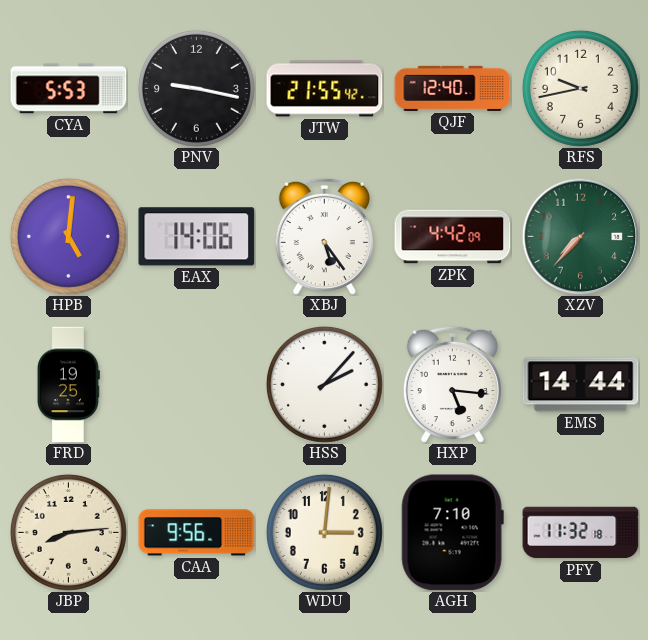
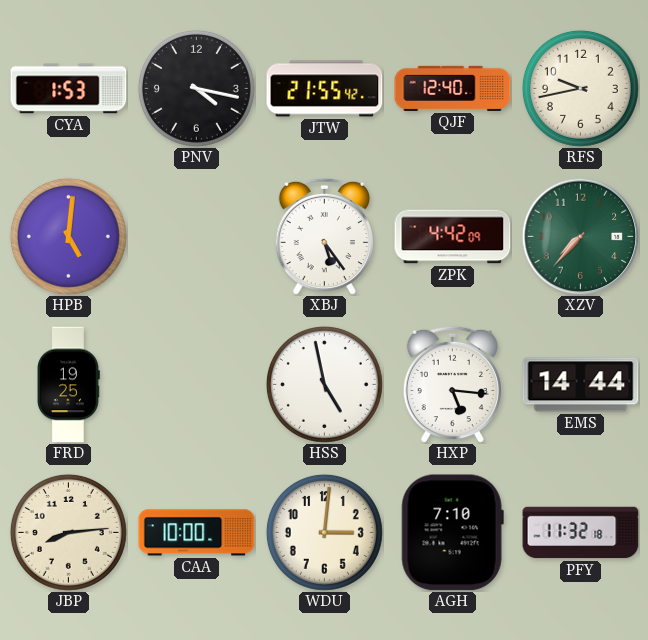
CYA: 5:53 -> 1:53
PNV: 9:17 -> 4:17
EAX: 14:06 -> none
HSS: 2:07 -> 4:58
CAA: 9:56 -> 10:00
